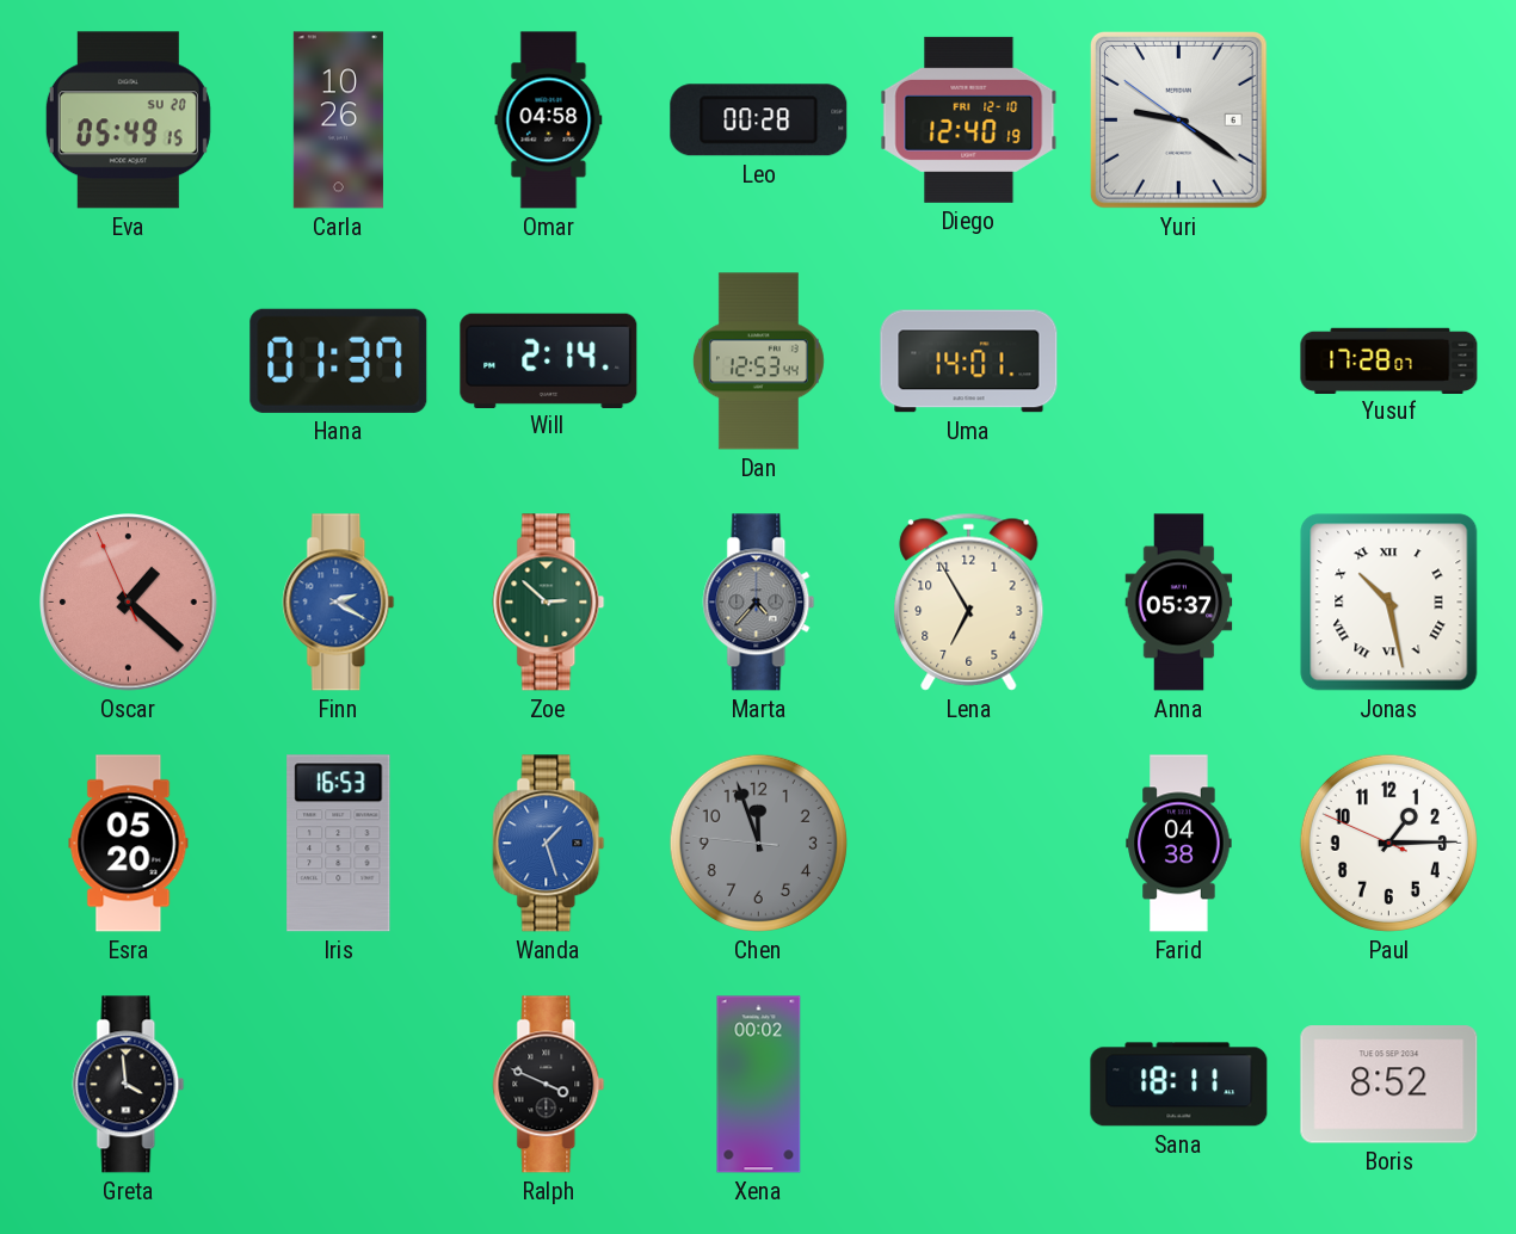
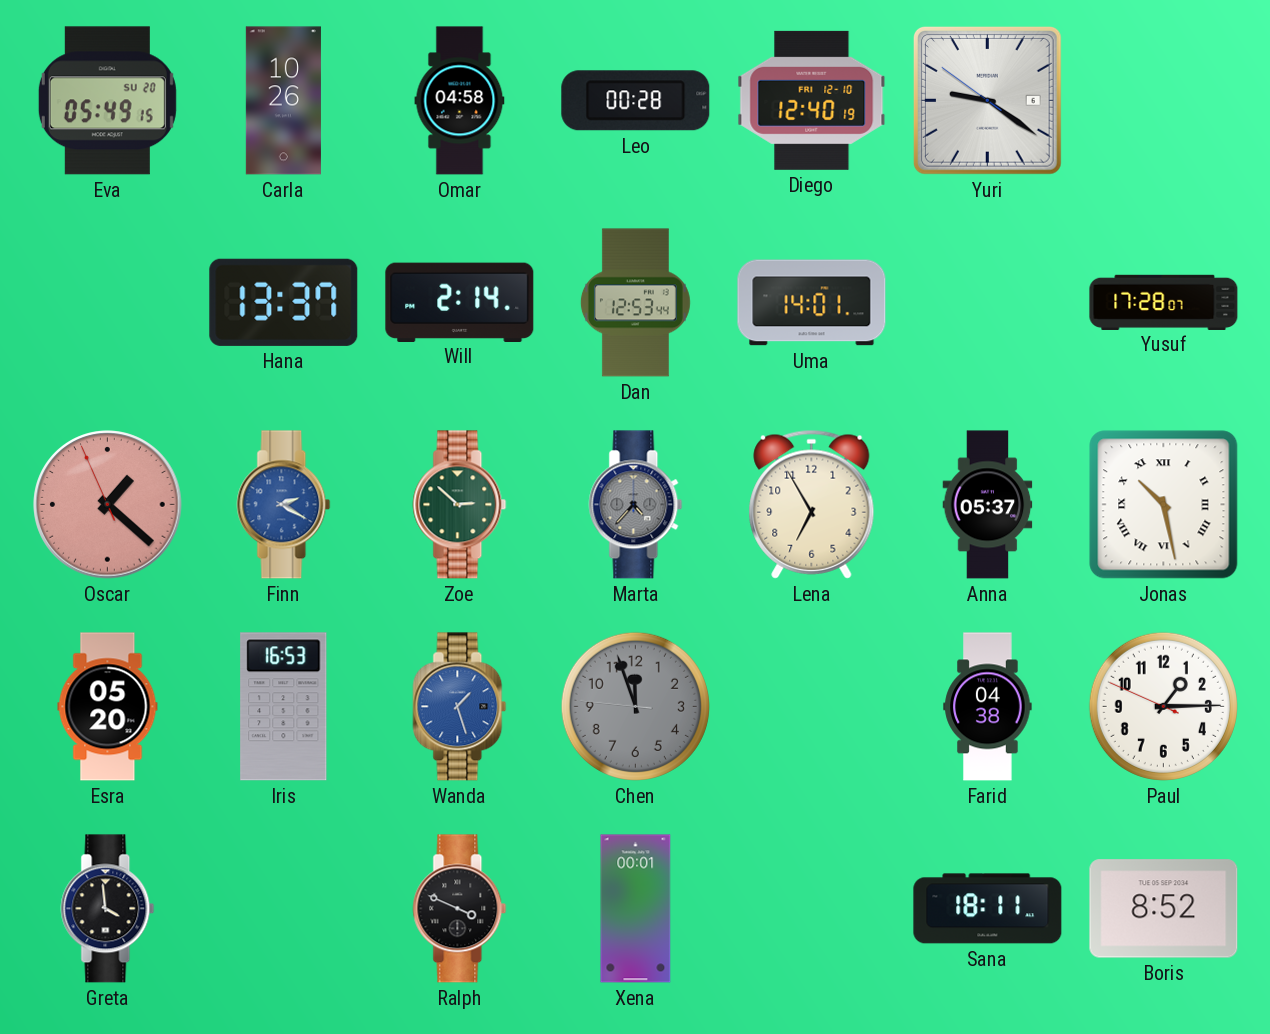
Hana: 01:37 -> 13:37
Xena: 00:02 -> 00:01
